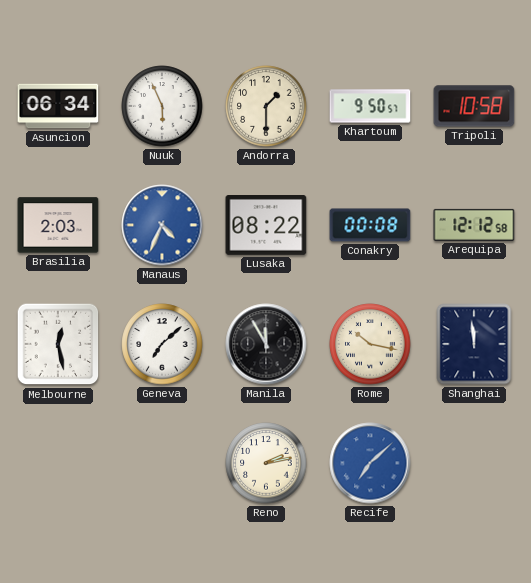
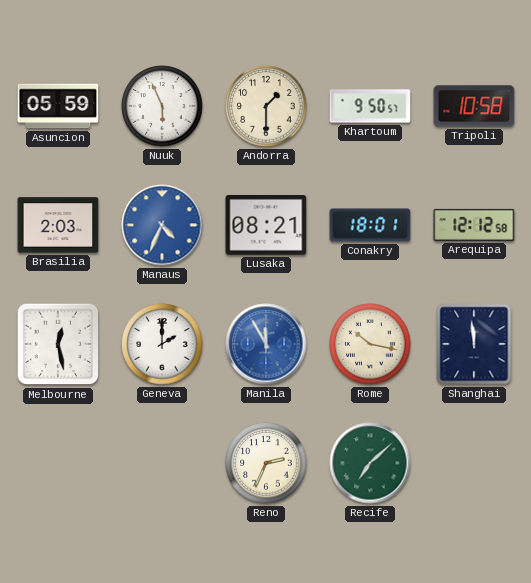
Asuncion: 06:34 -> 05:59
Lusaka: 08:22 -> 08:21
Conakry: 00:08 -> 18:01
Geneva: 7:08 -> 2:00
Manila dial: black -> blue
Reno: 2:13 -> 2:34
Recife dial: blue -> green
